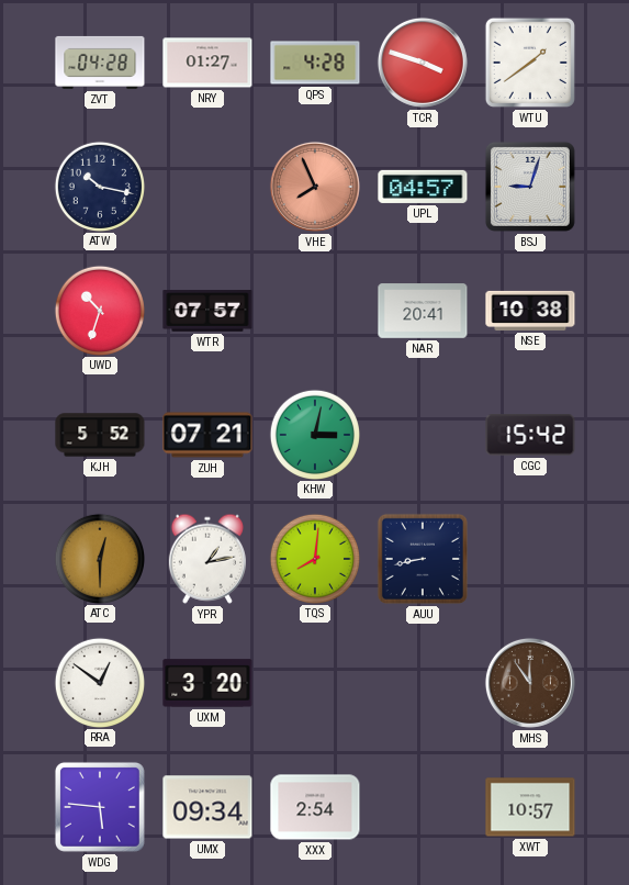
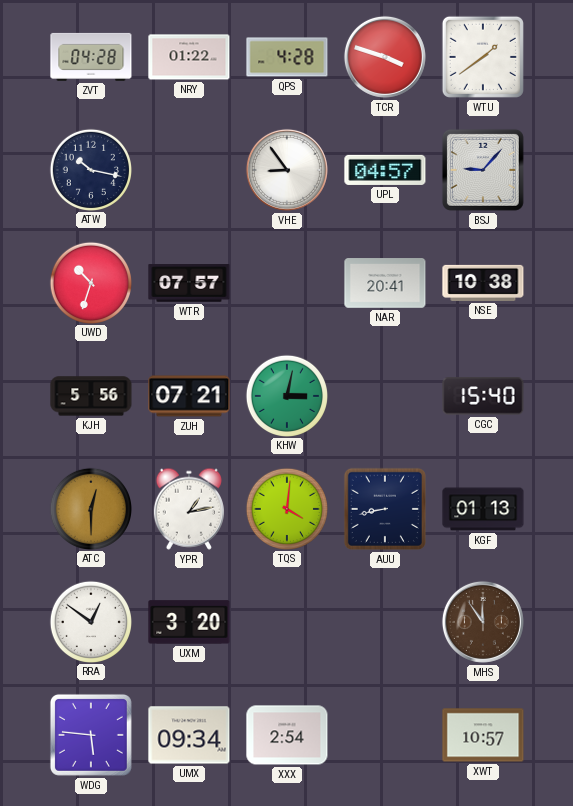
NRY: 01:27 -> 01:22
VHE: 7:56 -> 8:54
VHE dial: salmon -> white
BSJ: 9:03 -> 9:07
KJH: 5:52 -> 5:56
CGC: 15:42 -> 15:40
TQS: 8:01 -> 4:01
KGF: none -> 01:13
